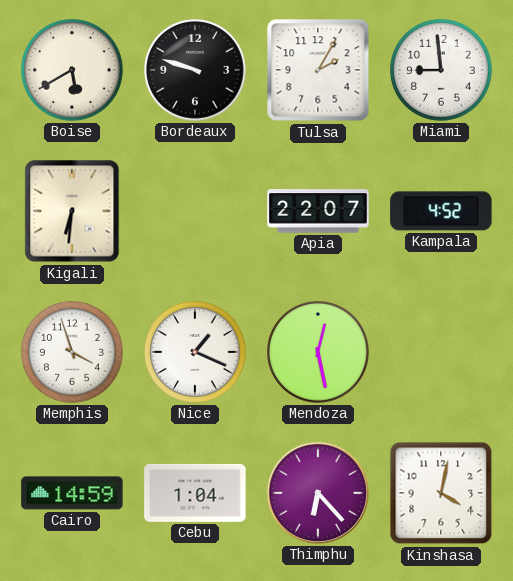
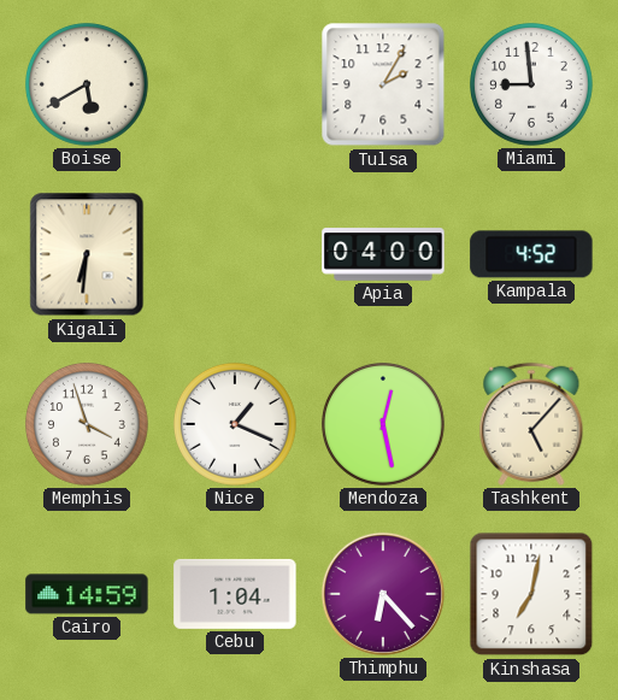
Bordeaux: 9:48 -> none
Apia: 22:07 -> 04:00
Tashkent: none -> 5:07
Kinshasa: 4:02 -> 7:02
